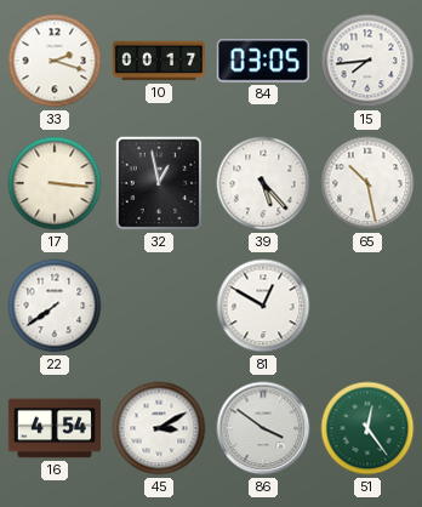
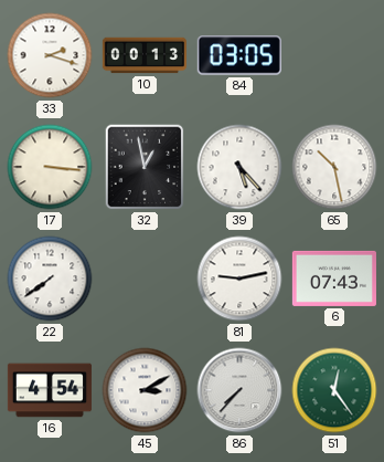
10: 00:17 -> 00:13
15: 7:44 -> none
81: 12:50 -> 9:13
6: none -> 07:43
86: 3:51 -> 7:37
